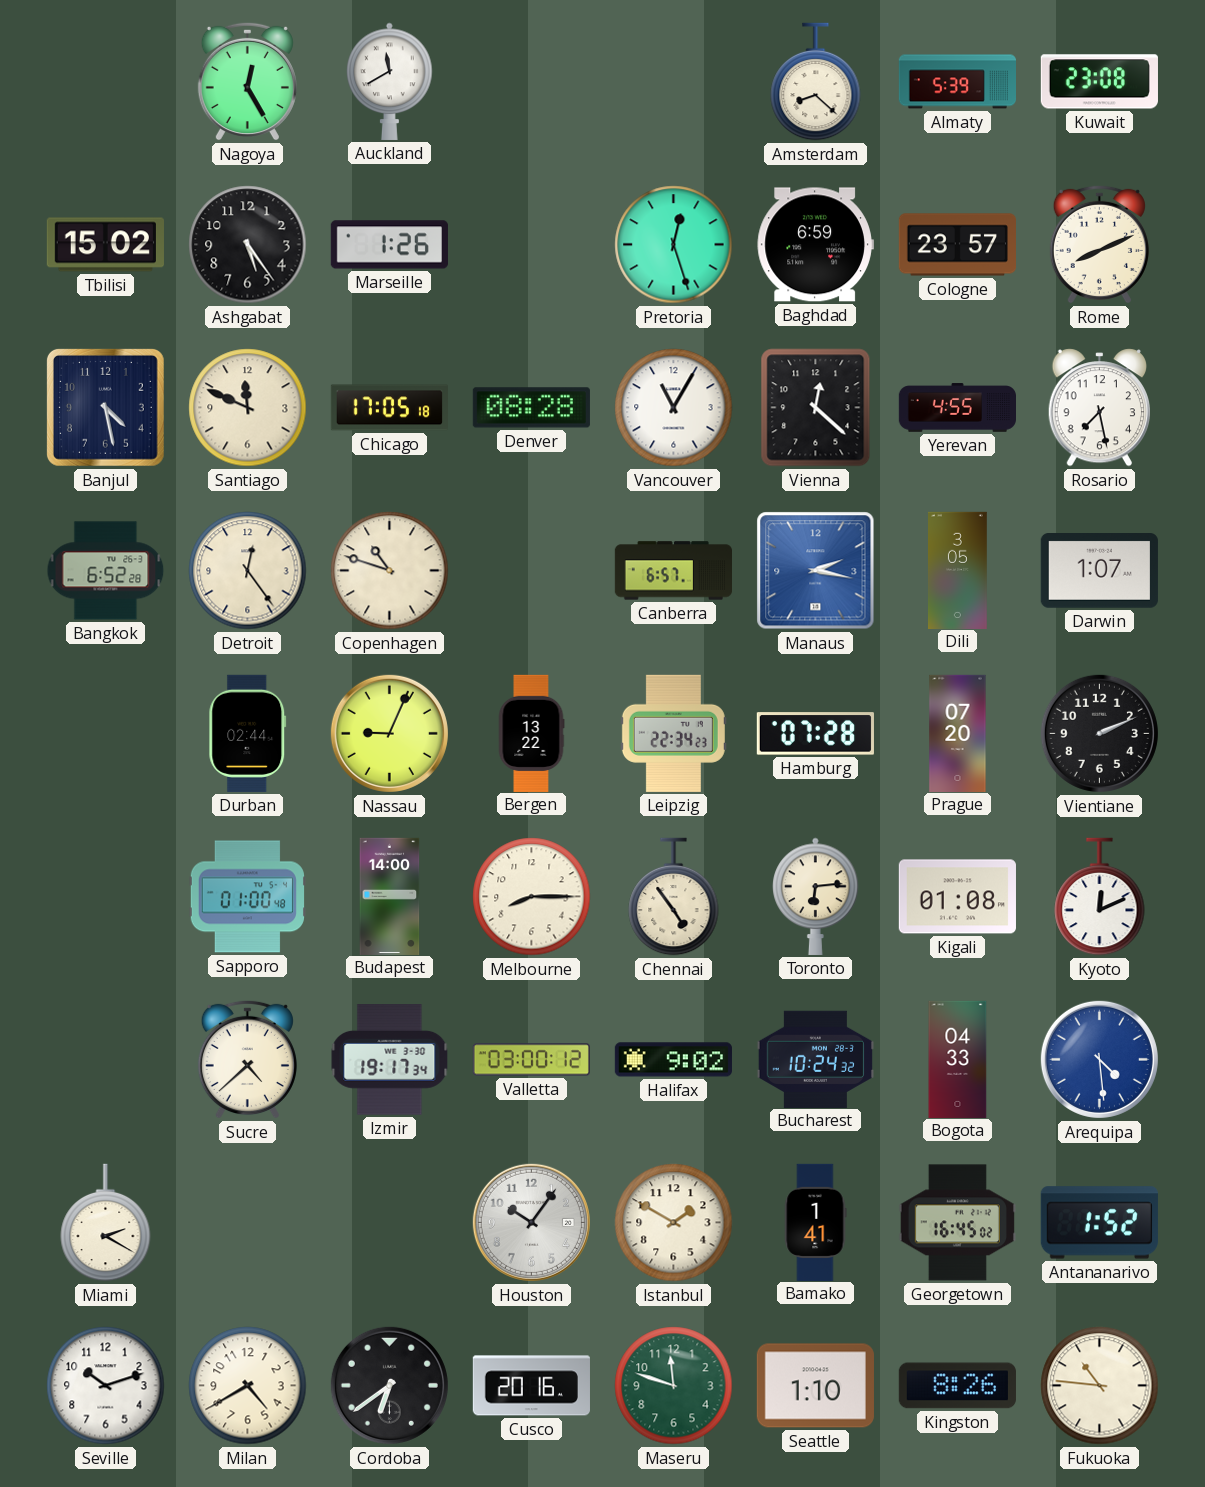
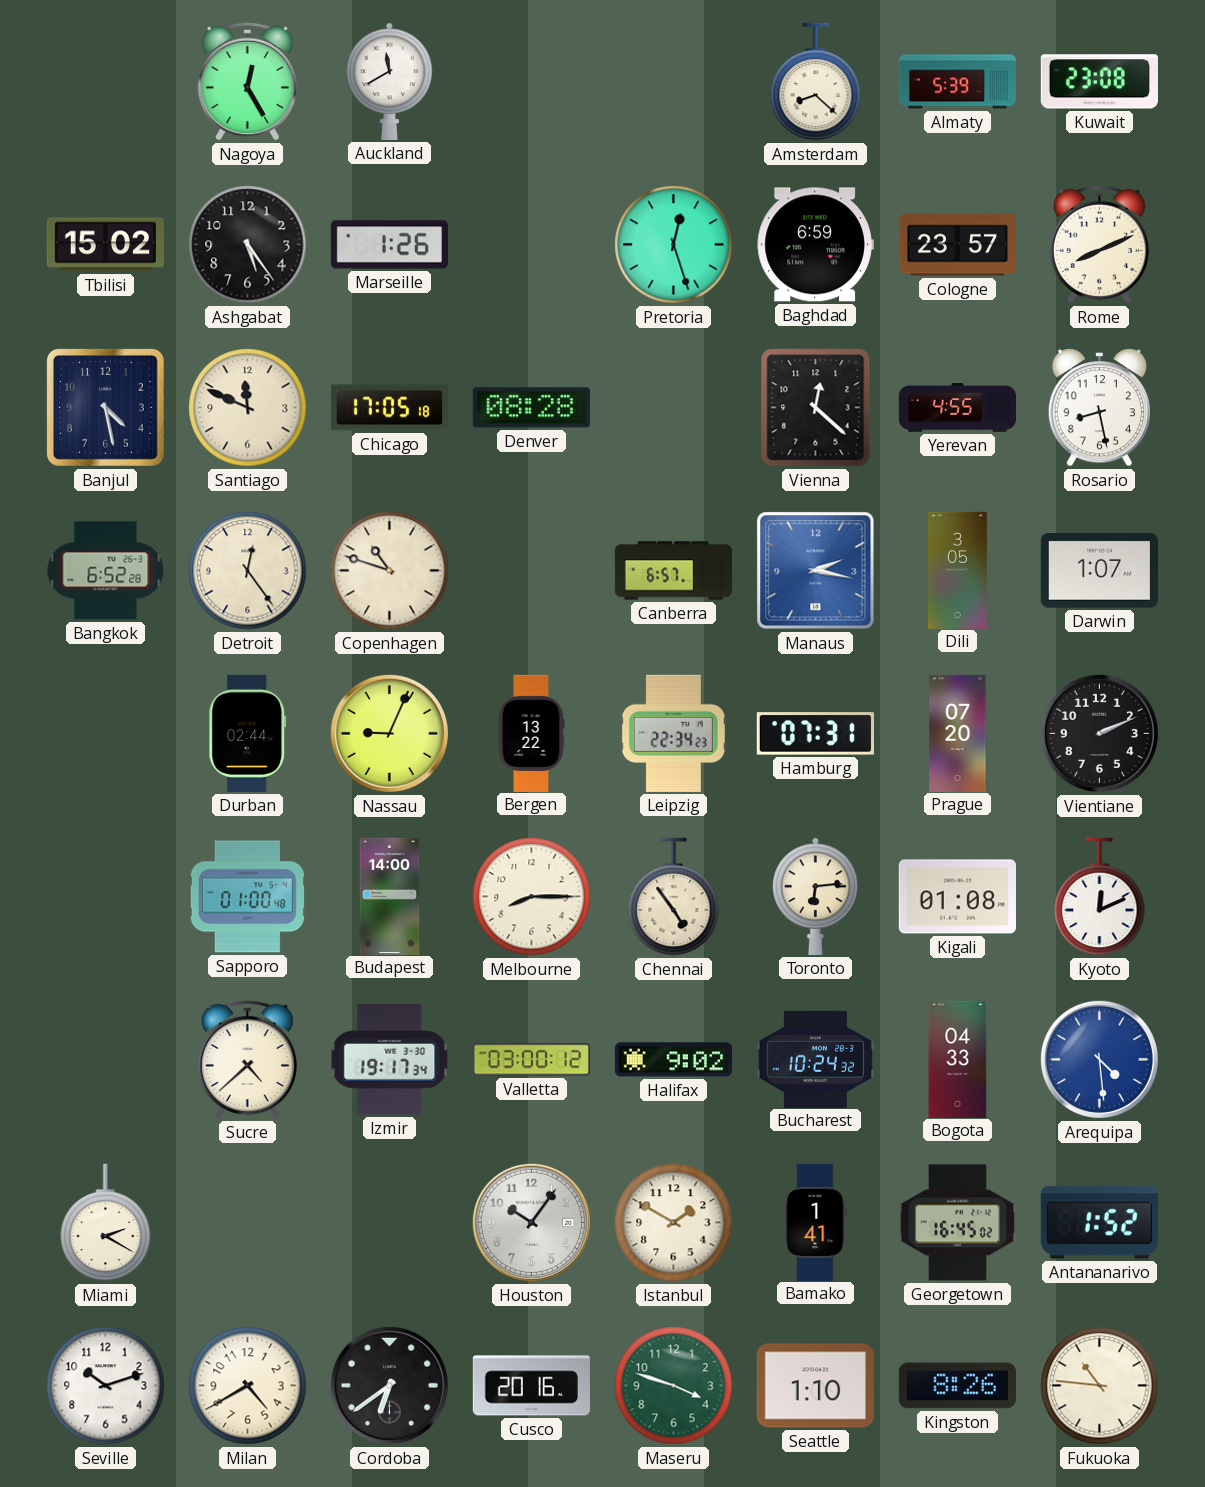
Vancouver: 11:05 -> none
Rosario: 7:28 -> 8:28
Hamburg: 07:28 -> 07:31
Maseru: 11:48 -> 3:48
